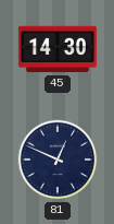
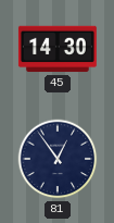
81: 12:49 -> 12:54
